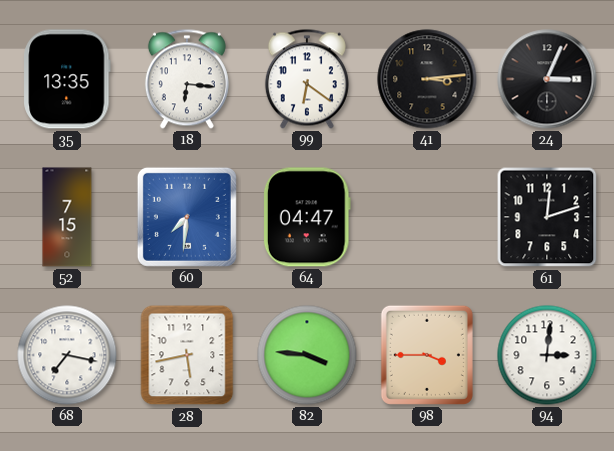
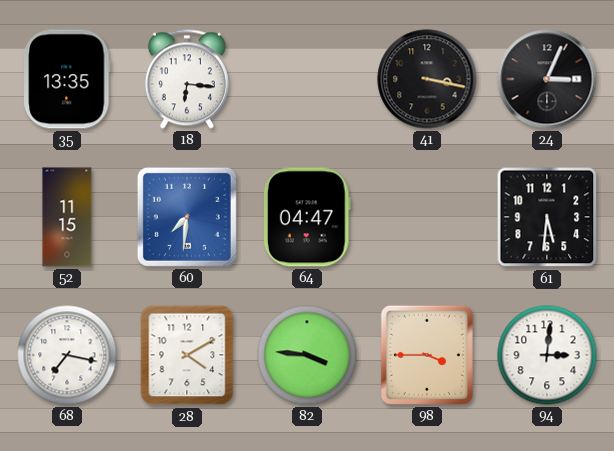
99: 6:21 -> none
41: 3:14 -> 3:17
52: 7:15 -> 11:15
61: 12:12 -> 5:31
28: 5:43 -> 4:10
